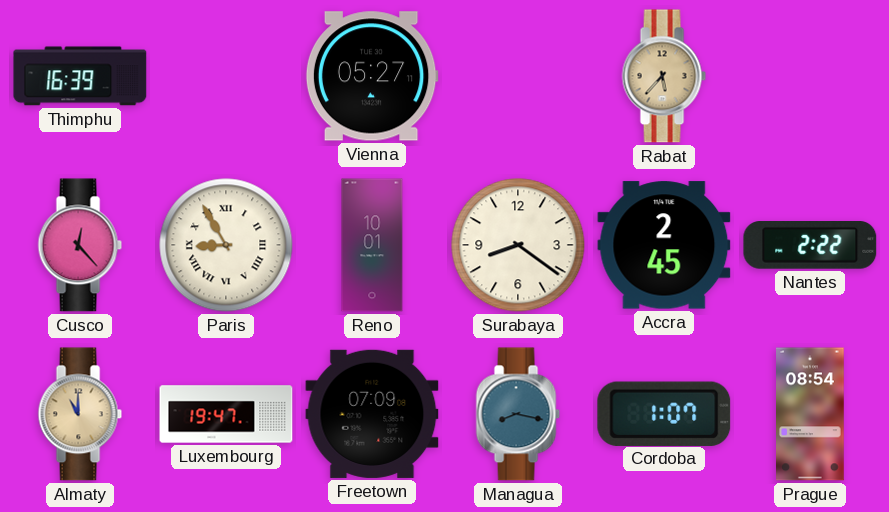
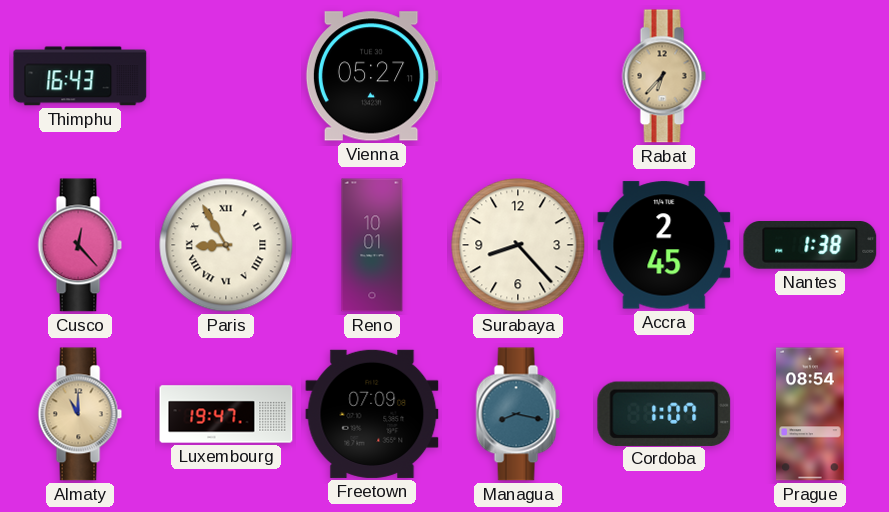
Thimphu: 16:39 -> 16:43
Rabat: 5:37 -> 6:37
Surabaya: 8:21 -> 8:23
Nantes: 2:22 -> 1:38
